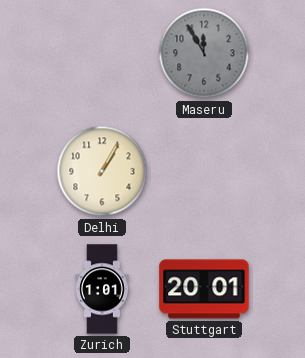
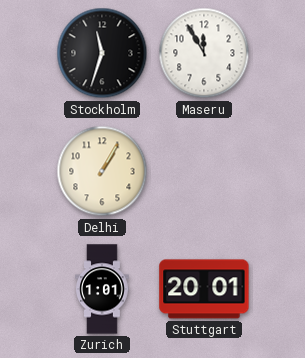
Stockholm: none -> 11:33
Maseru dial: grey -> white
